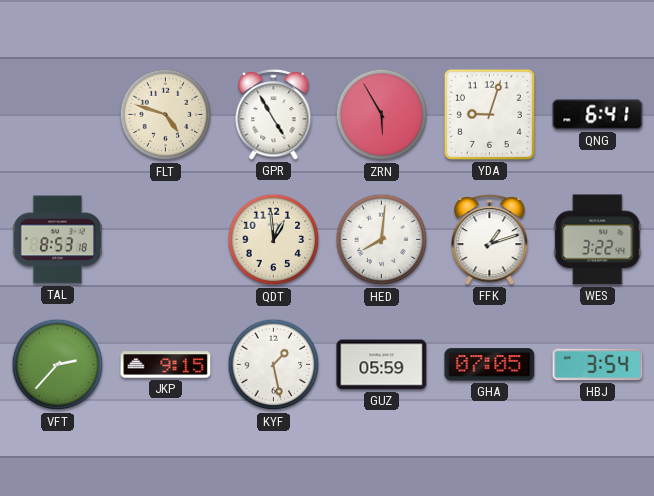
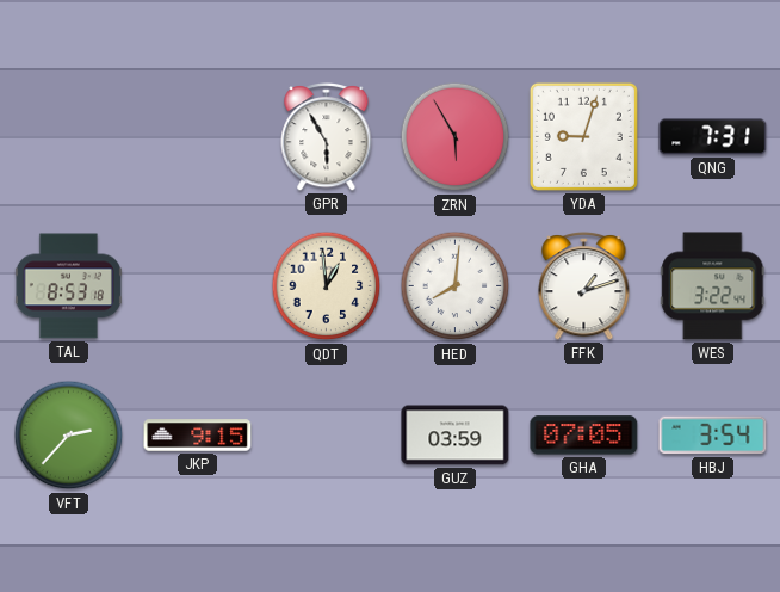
FLT: 4:48 -> none
GPR: 4:55 -> 5:55
QNG: 6:41 -> 7:31
KYF: 1:28 -> none
GUZ: 05:59 -> 03:59
